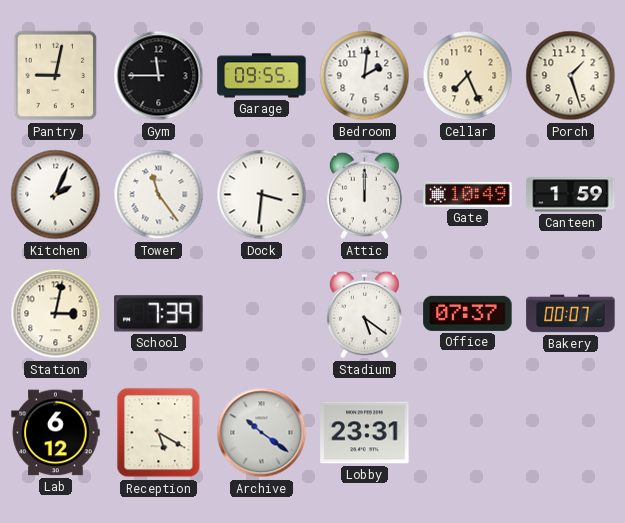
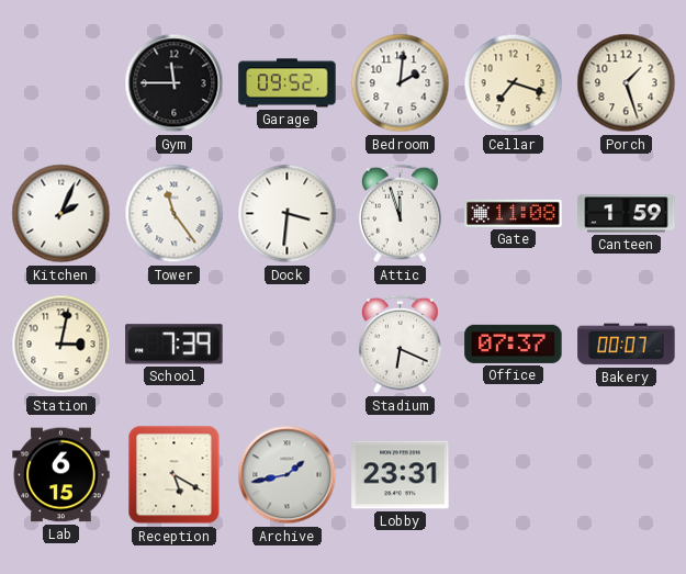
Pantry: 9:02 -> none
Garage: 09:55 -> 09:52
Cellar: 7:26 -> 7:18
Attic: 12:00 -> 11:57
Gate: 10:49 -> 11:08
Stadium: 5:21 -> 6:19
Lab: 6:12 -> 6:15
Archive: 10:21 -> 1:43
